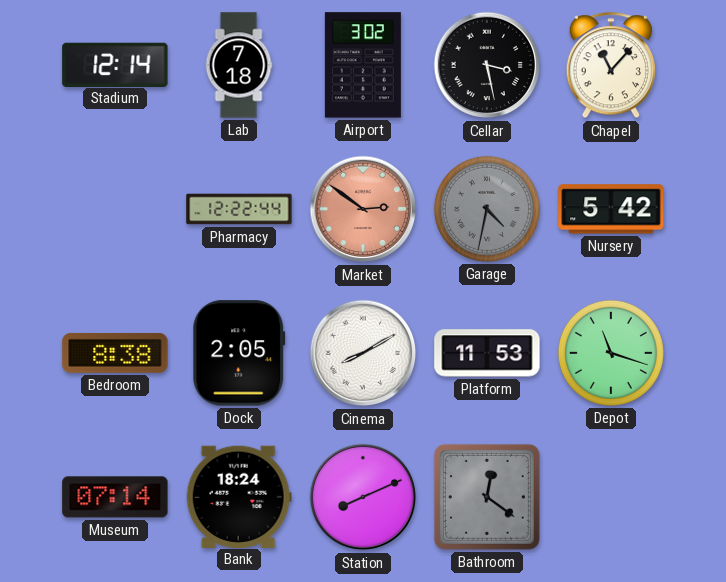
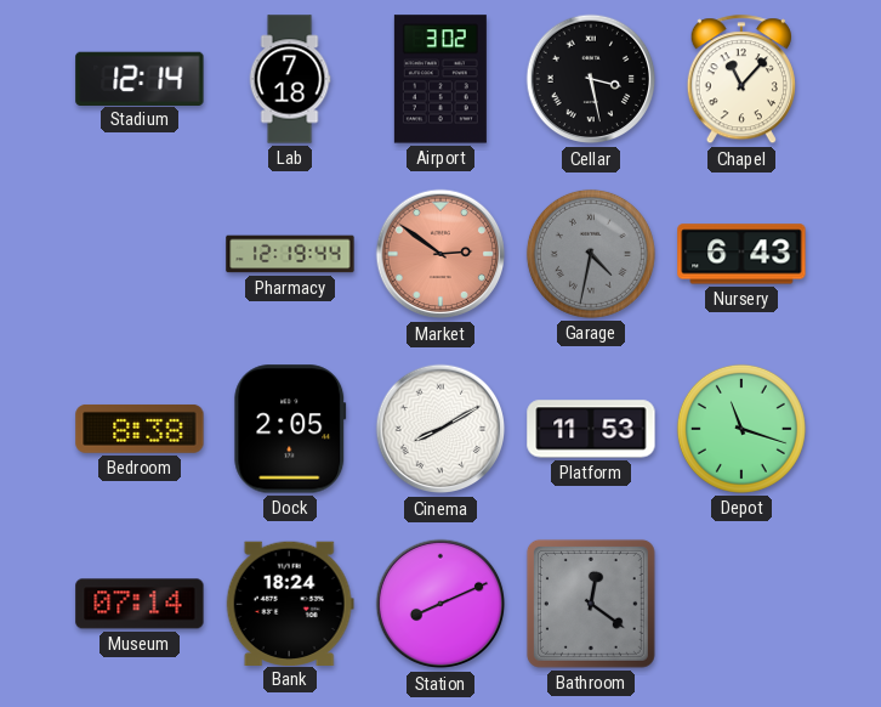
Pharmacy: 12:22 -> 12:19
Nursery: 5:42 -> 6:43
